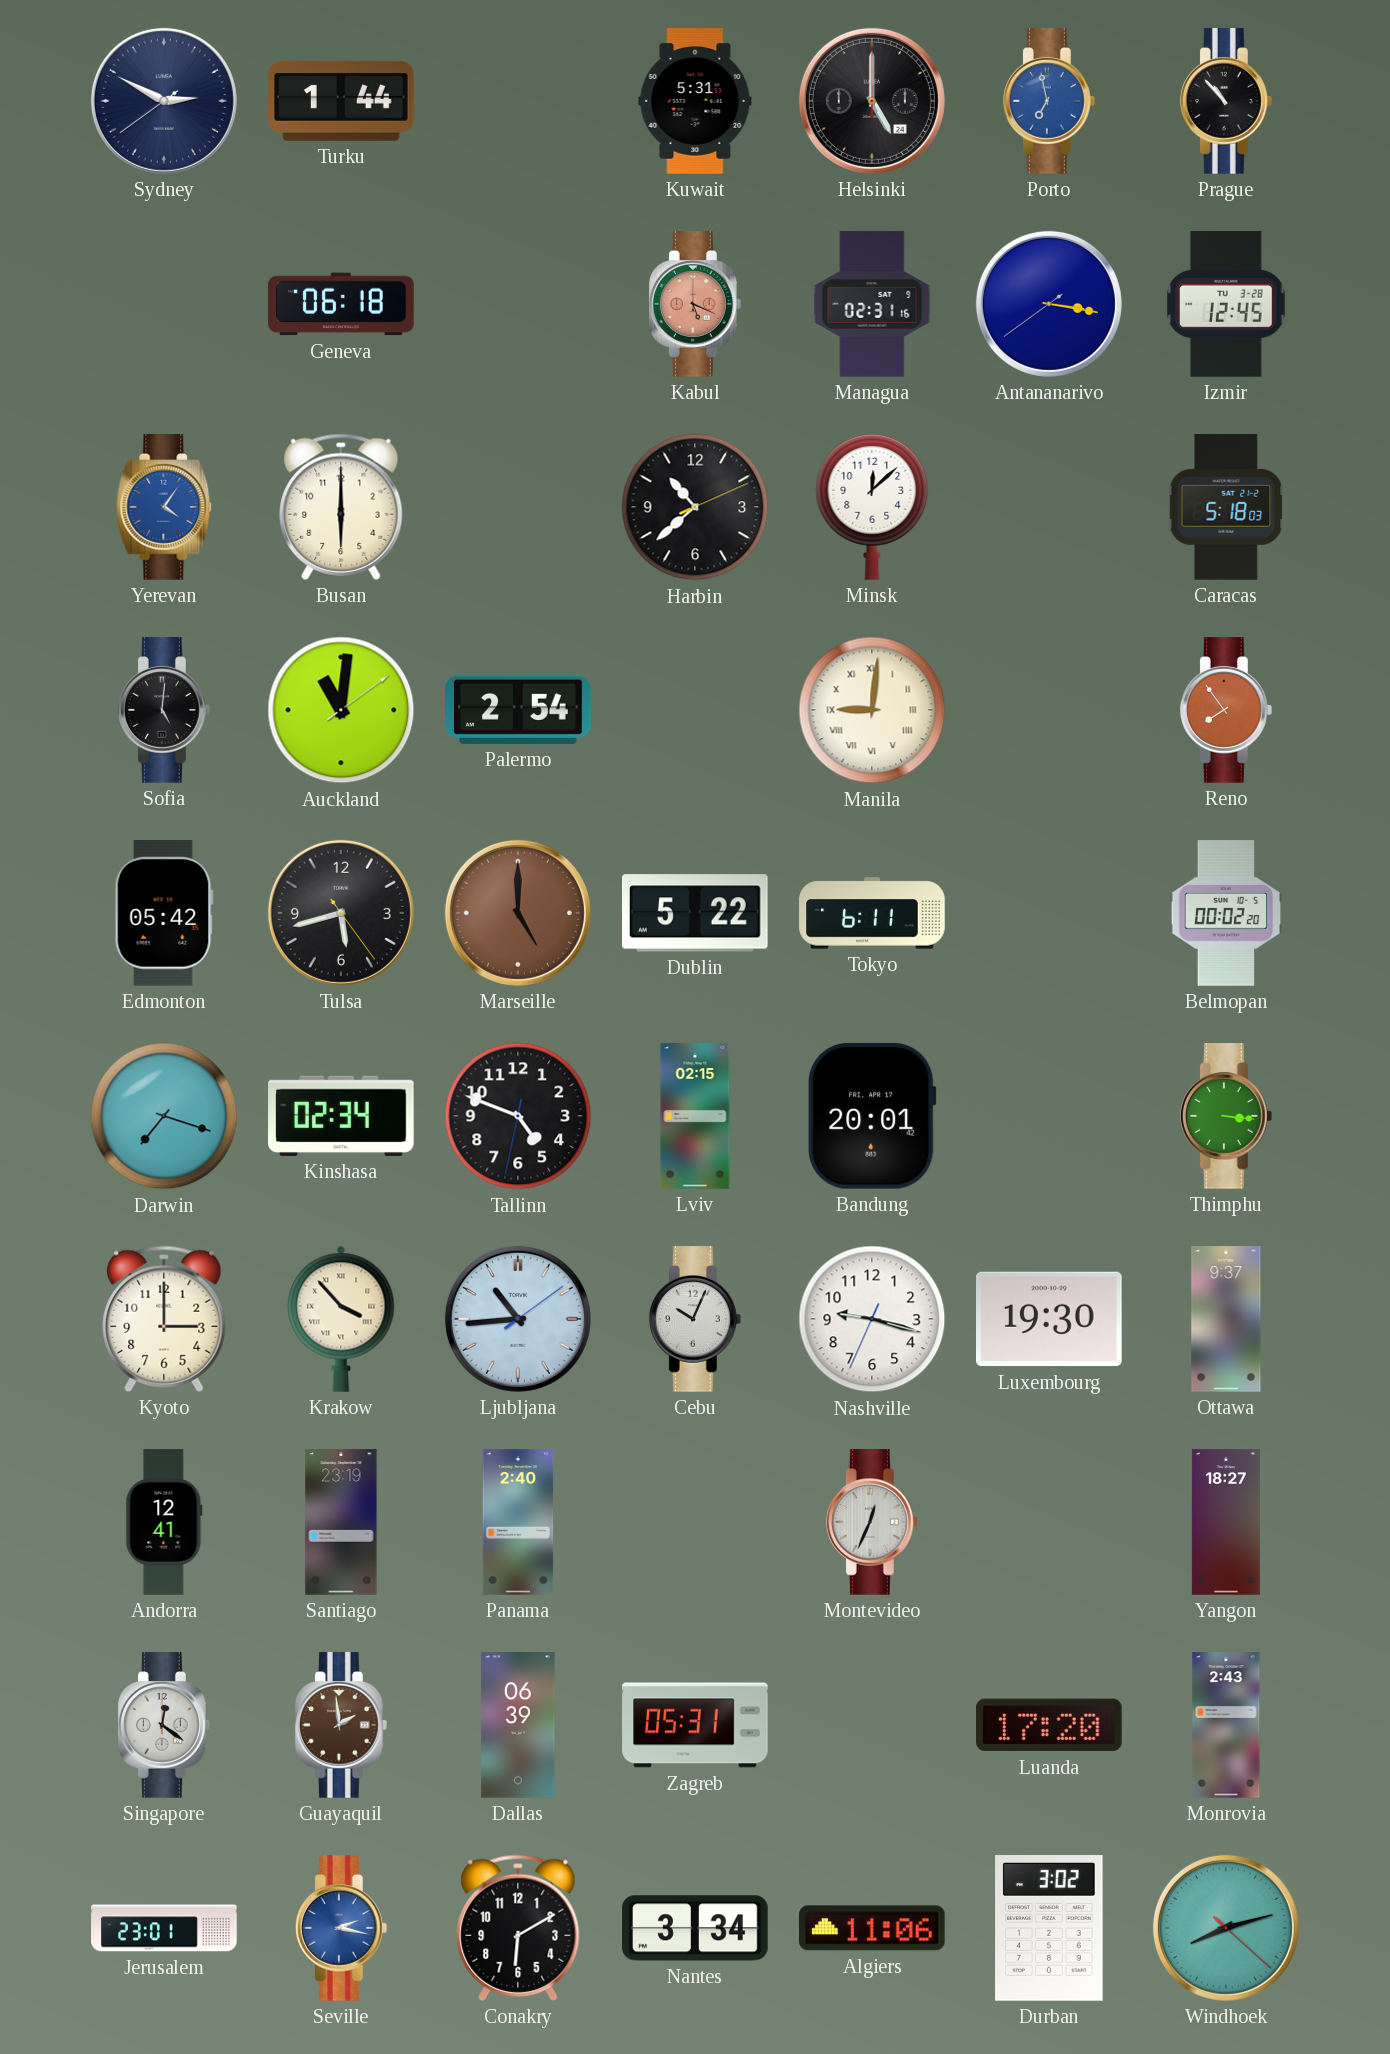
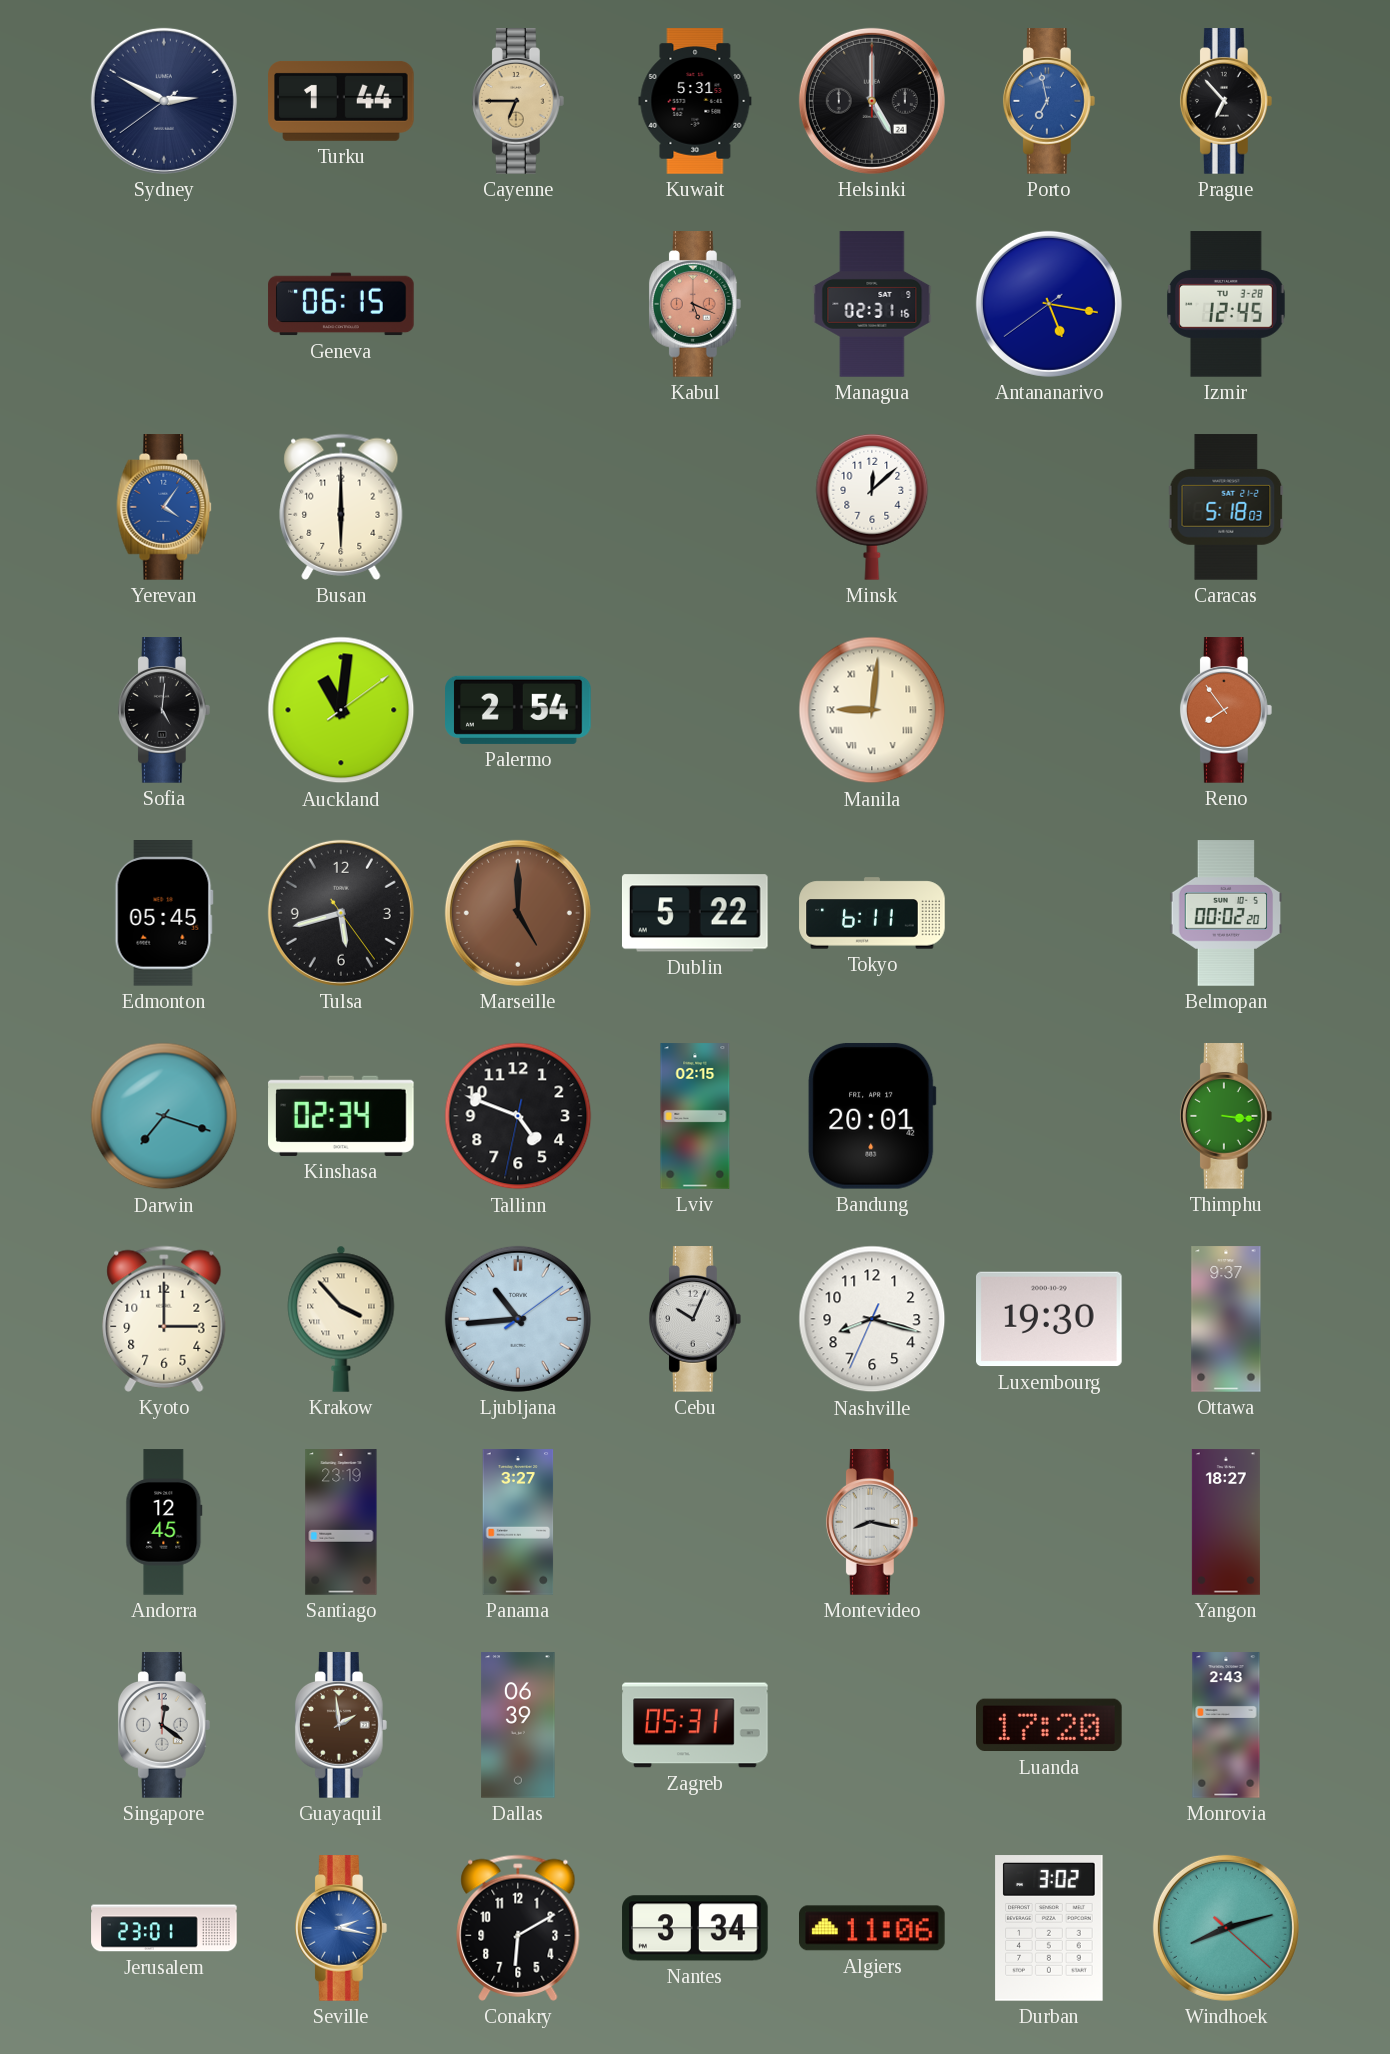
Cayenne: none -> 6:45
Prague: 10:53 -> 6:53
Geneva: 06:18 -> 06:15
Antananarivo: 3:16 -> 5:16
Harbin: 10:38 -> none
Edmonton: 05:42 -> 05:45
Nashville: 9:17 -> 8:17
Andorra: 12:41 -> 12:45
Panama: 2:40 -> 3:27
Montevideo: 12:34 -> 8:17
